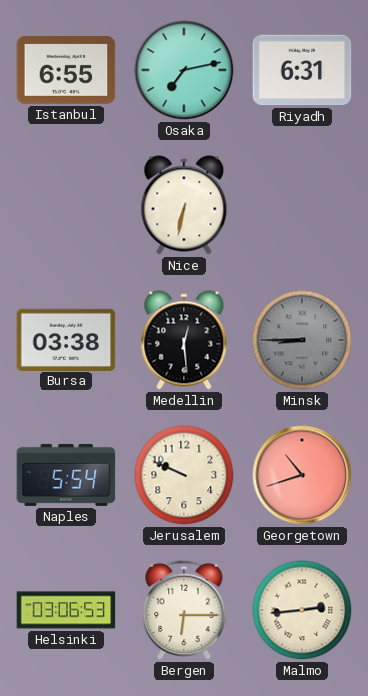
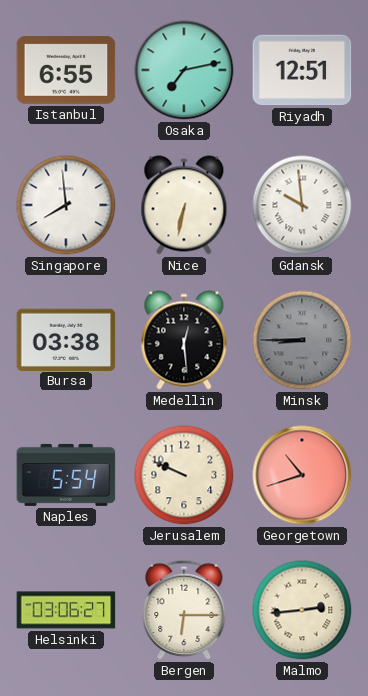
Riyadh: 6:31 -> 12:51
Singapore: none -> 7:59
Gdansk: none -> 9:59
Helsinki: 03:06:53 -> 03:06:27
